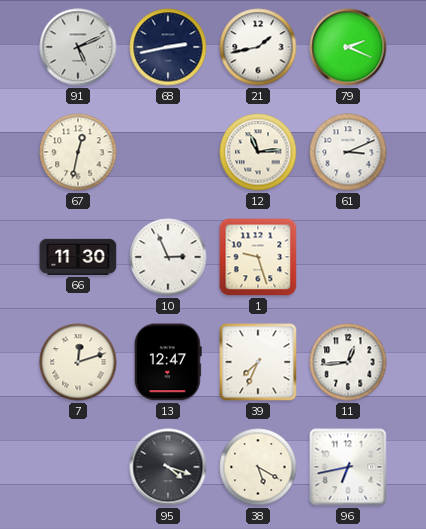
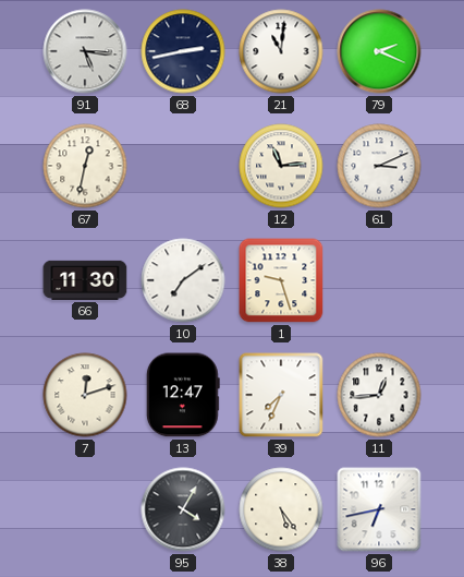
91: 5:11 -> 5:16
21: 1:43 -> 11:01
10: 2:56 -> 7:09
95: 4:18 -> 4:05
38: 5:20 -> 5:24
